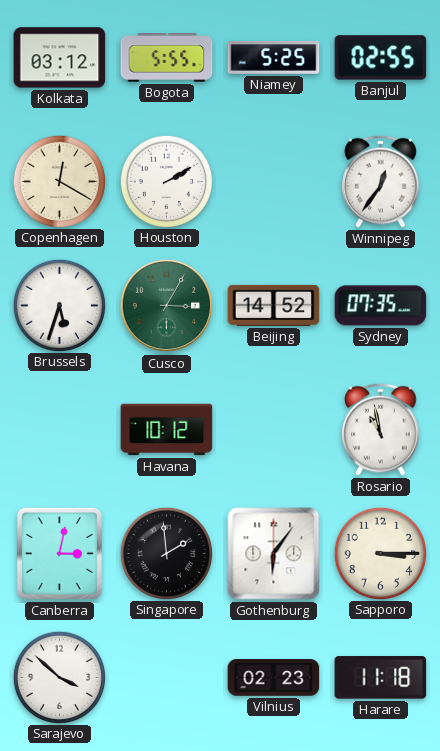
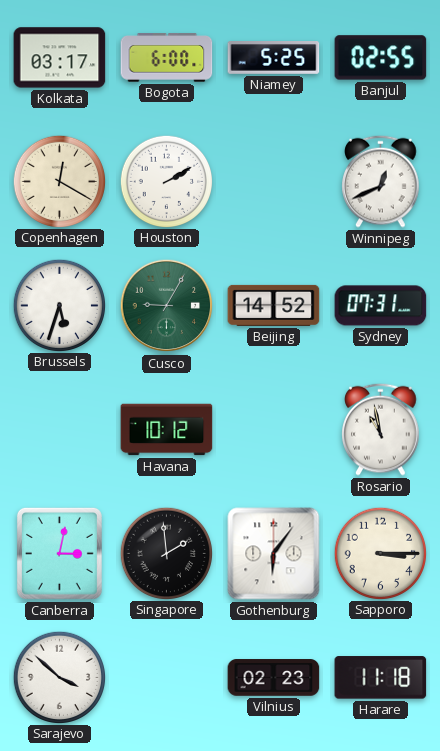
Kolkata: 03:12 -> 03:17
Bogota: 5:55 -> 6:00
Winnipeg: 12:36 -> 12:41
Cusco: 3:05 -> 9:05
Sydney: 07:35 -> 07:31
